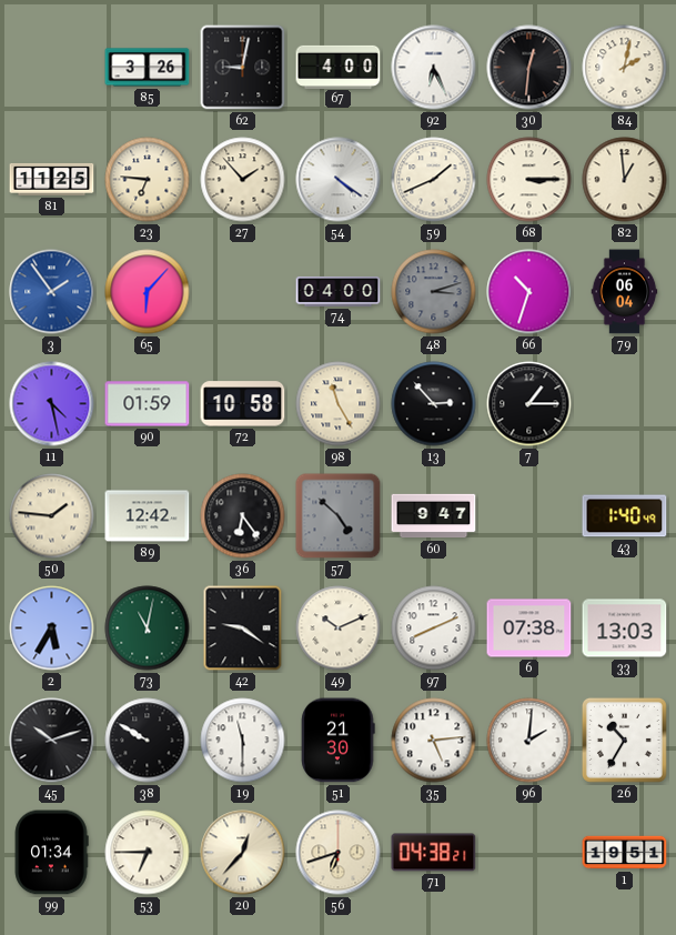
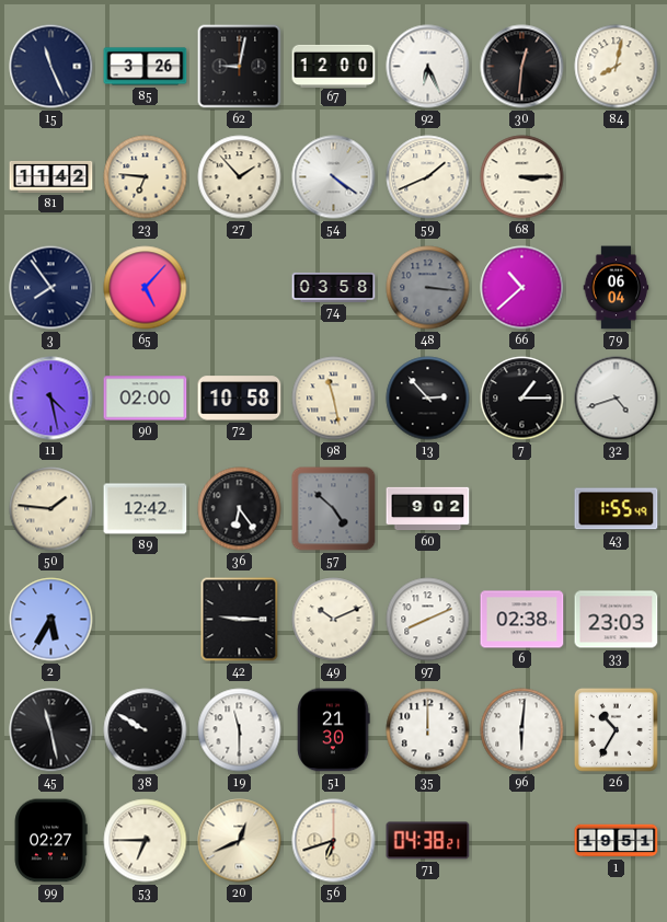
15: none -> 11:26
67: 4:00 -> 12:00
84: 2:02 -> 8:02
81: 11:25 -> 11:42
82: 12:59 -> none
3: 1:54 -> 7:54
3 dial: blue -> navy
65: 6:07 -> 5:07
74: 04:00 -> 03:58
48: 3:12 -> 3:16
66: 10:33 -> 10:38
90: 01:59 -> 02:00
98: 11:25 -> 11:28
32: none -> 4:42
60: 9:47 -> 9:02
43: 1:40 -> 1:55
73: 11:02 -> none
42: 9:21 -> 9:15
6: 07:38 -> 02:38
33: 13:03 -> 23:03
45: 10:12 -> 11:28
35: 5:14 -> 12:00
96: 2:01 -> 6:01
99: 01:34 -> 02:27
20: 12:37 -> 12:41
